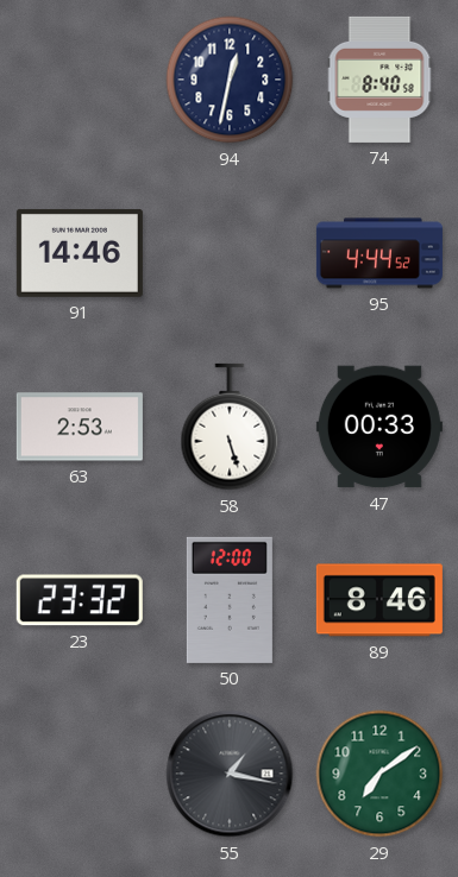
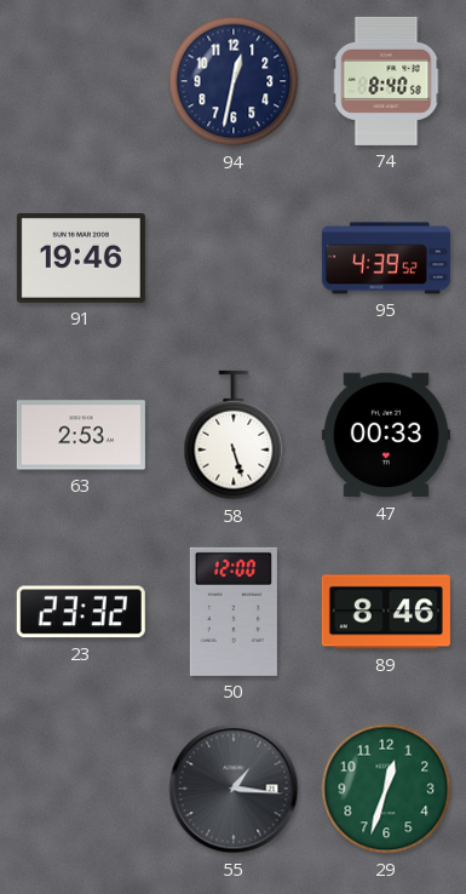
91: 14:46 -> 19:46
95: 4:44 -> 4:39
55: 1:17 -> 1:16
29: 7:09 -> 12:33
